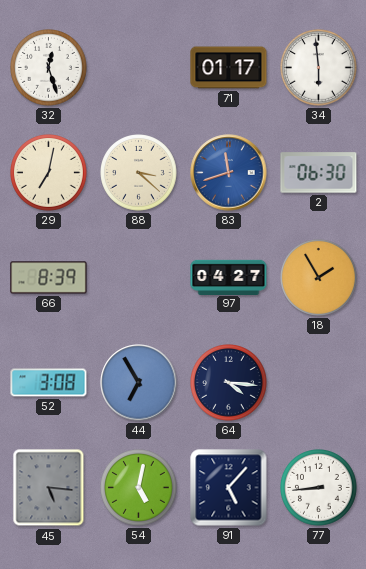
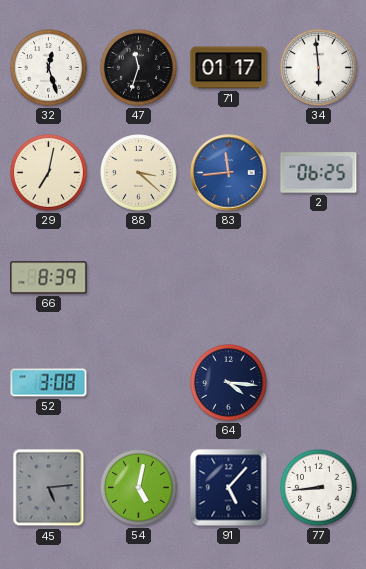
47: none -> 11:33
83: 11:42 -> 11:44
2: 06:30 -> 06:25
97: 04:27 -> none
18: 1:55 -> none
44: 6:55 -> none
45: 5:16 -> 5:14
